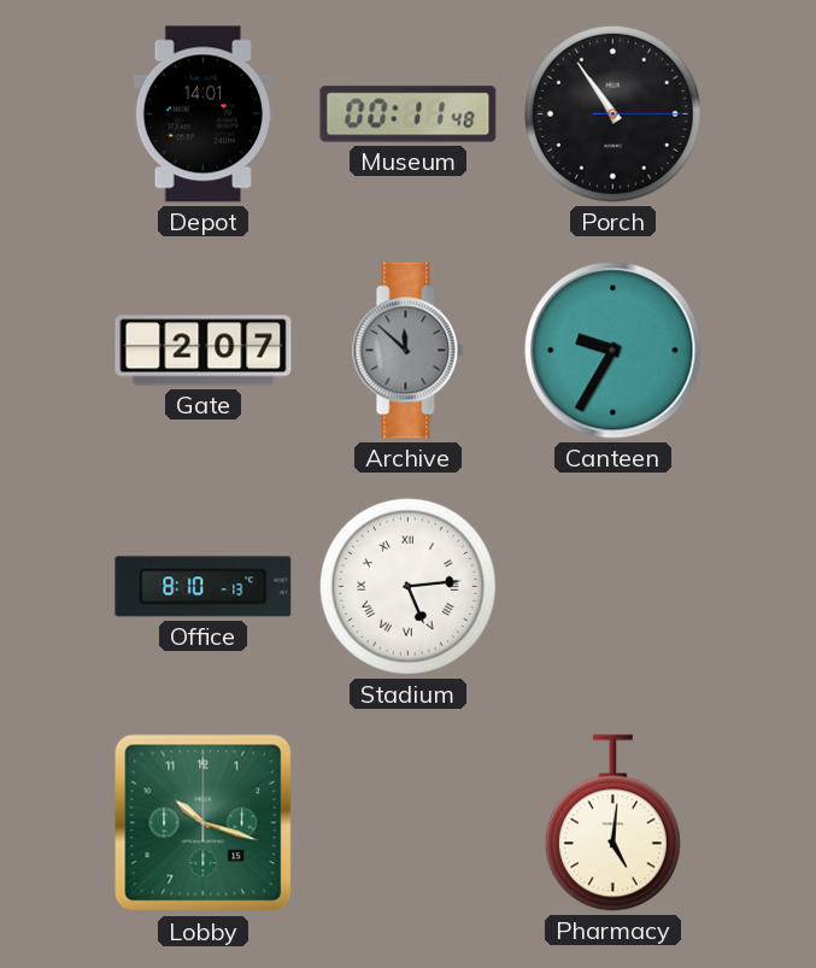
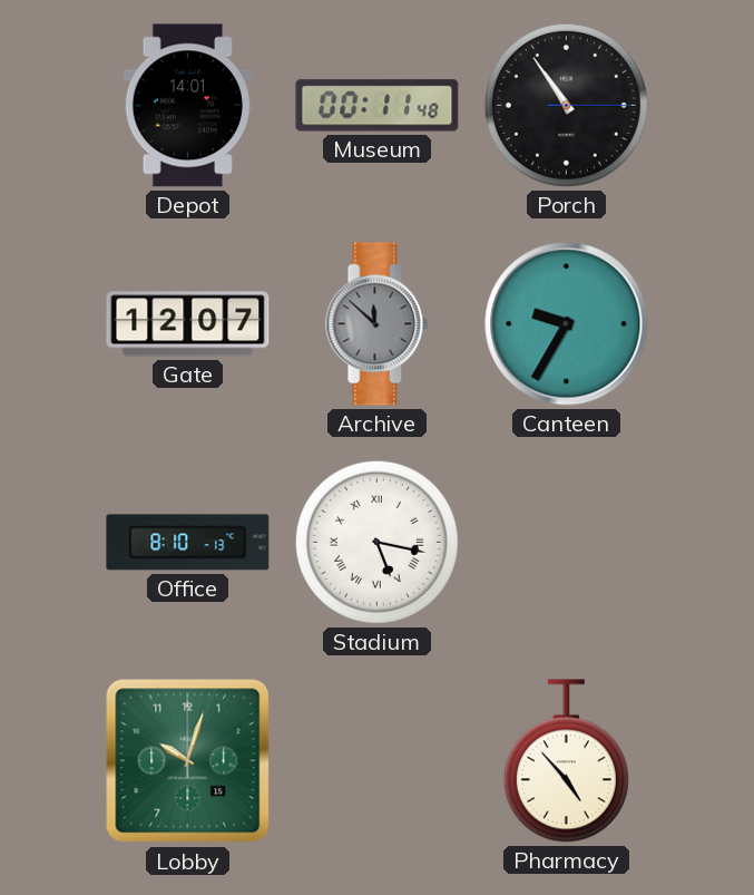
Gate: 2:07 -> 12:07
Stadium: 5:14 -> 5:17
Lobby: 10:18 -> 10:03
Pharmacy: 5:01 -> 4:53
